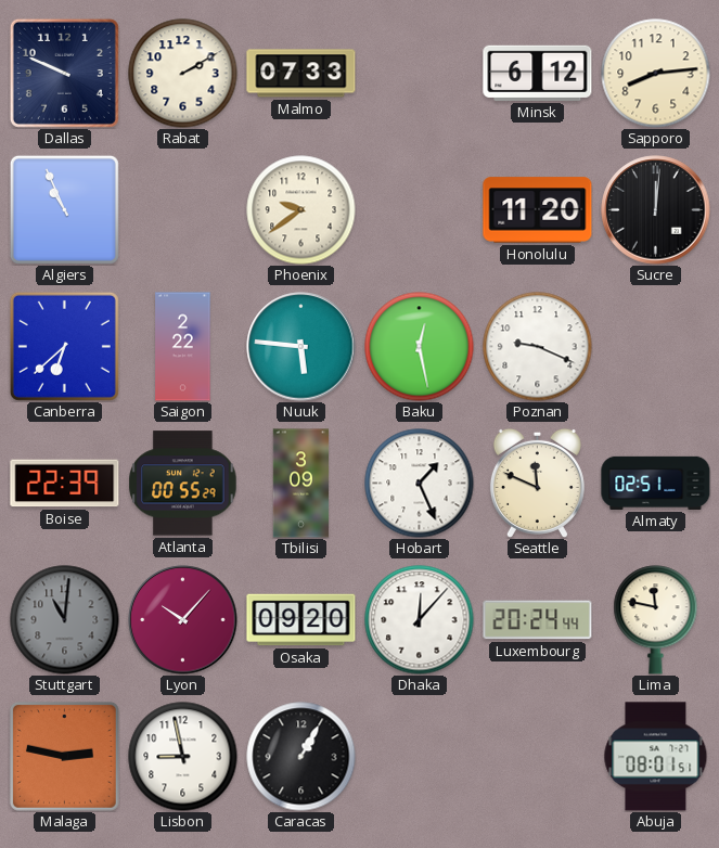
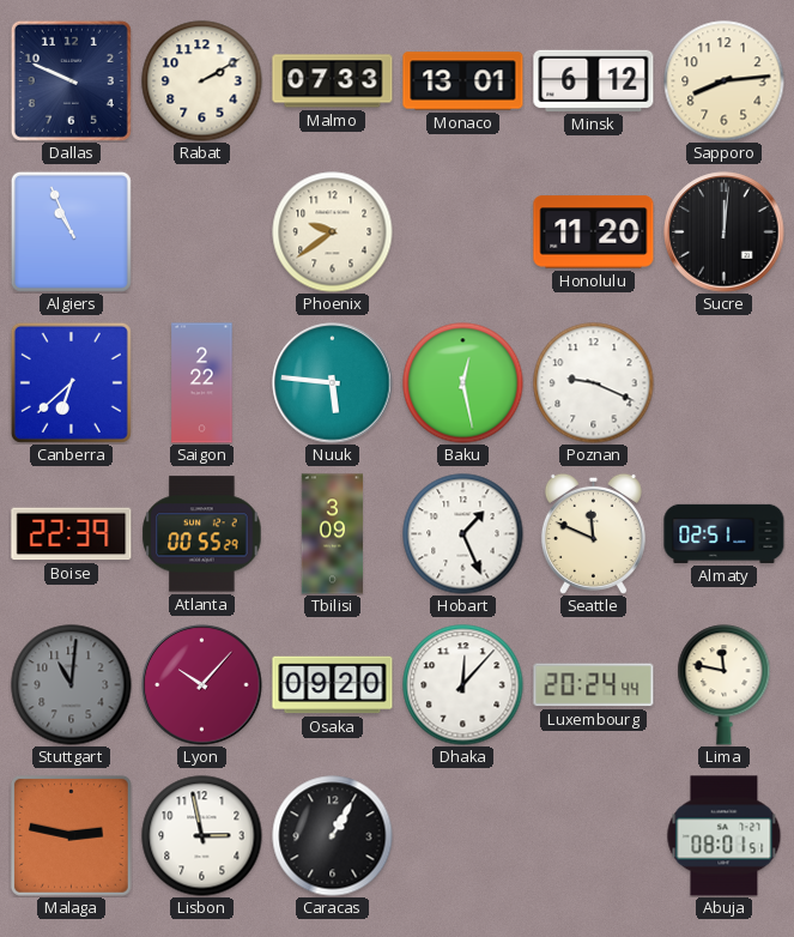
Monaco: none -> 13:01
Lisbon: 8:58 -> 2:58
